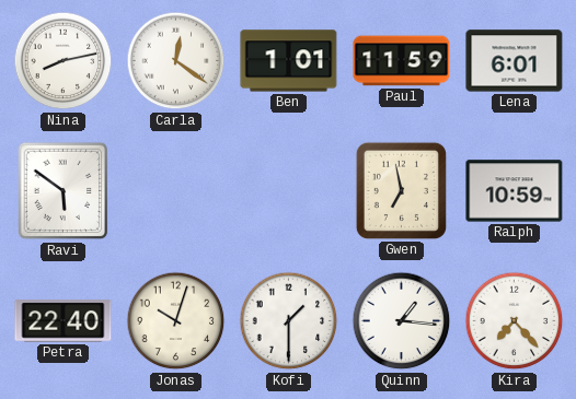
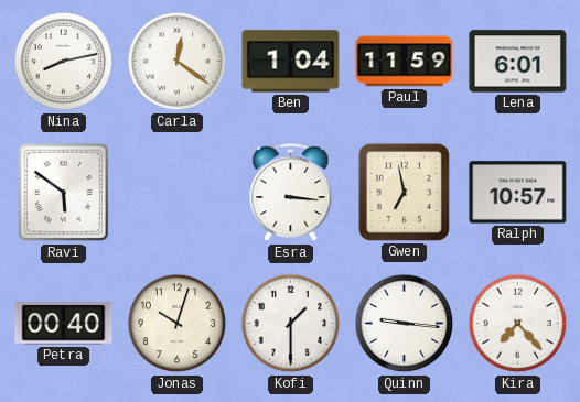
Ben: 1:01 -> 1:04
Esra: none -> 3:16
Ralph: 10:59 -> 10:57
Petra: 22:40 -> 00:40
Quinn: 1:16 -> 9:16
